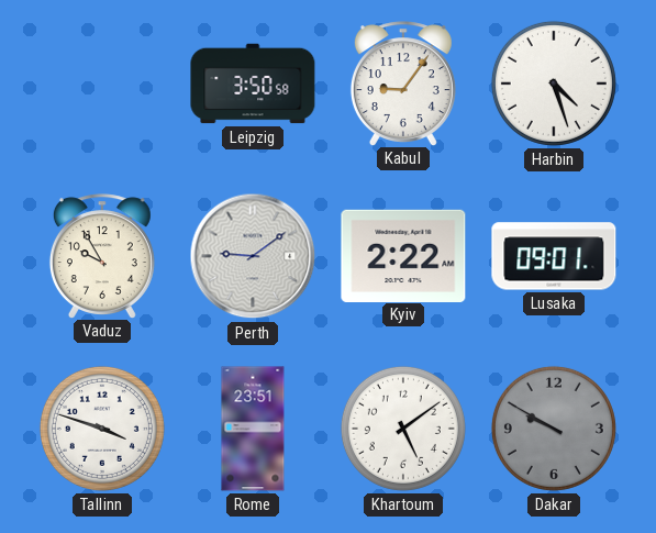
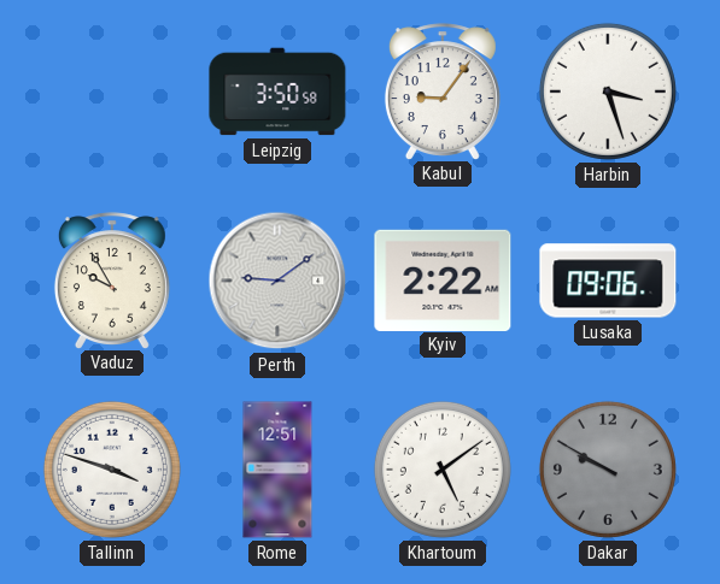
Harbin: 4:27 -> 3:27
Lusaka: 09:01 -> 09:06
Rome: 23:51 -> 12:51
